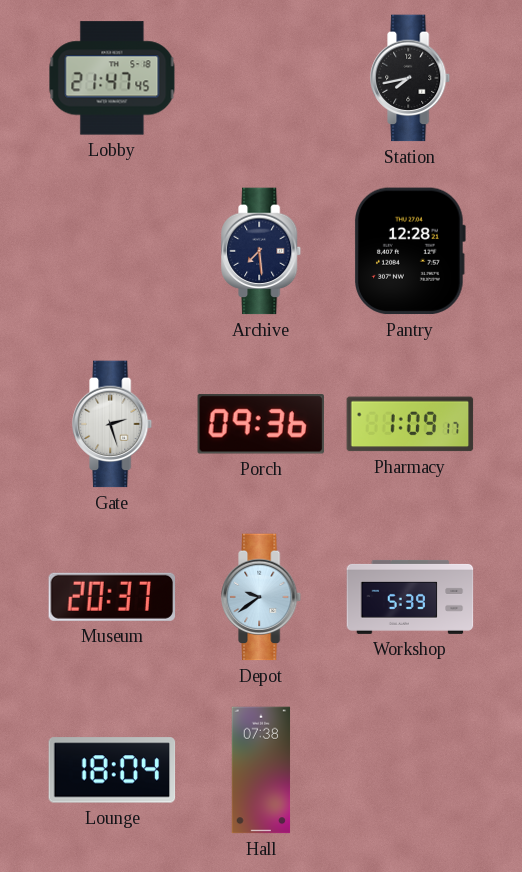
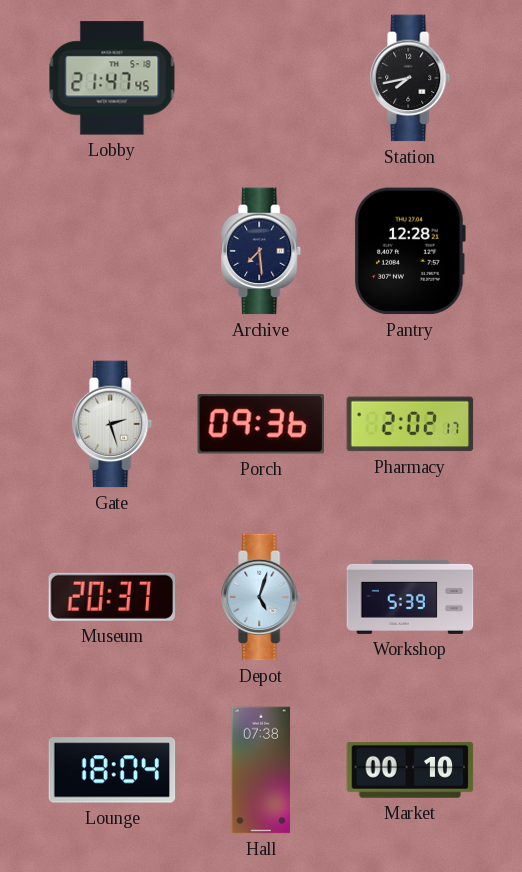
Pharmacy: 1:09 -> 2:02
Depot: 9:39 -> 5:03
Market: none -> 00:10
